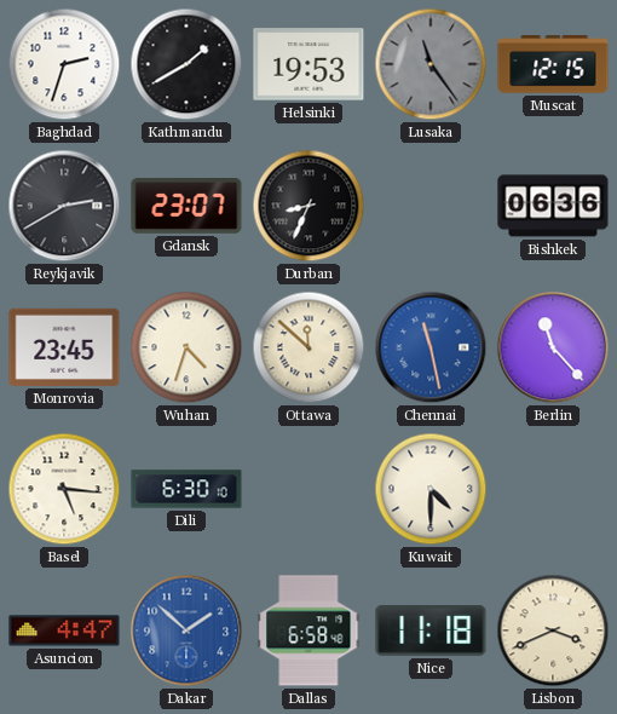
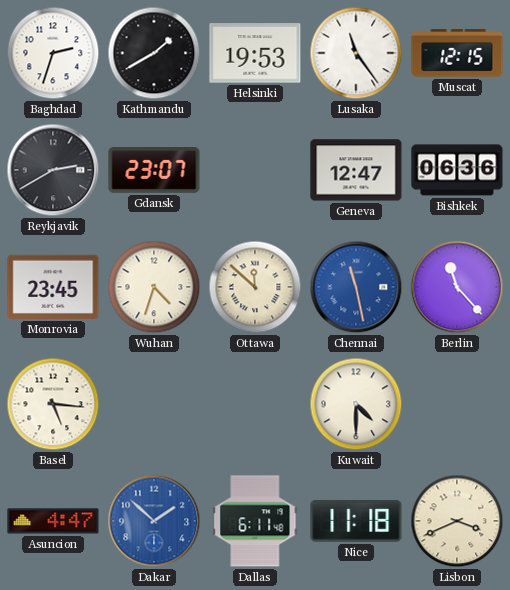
Lusaka dial: grey -> white
Durban: 8:34 -> none
Geneva: none -> 12:47
Dili: 6:30 -> none
Dallas: 6:58 -> 6:11
